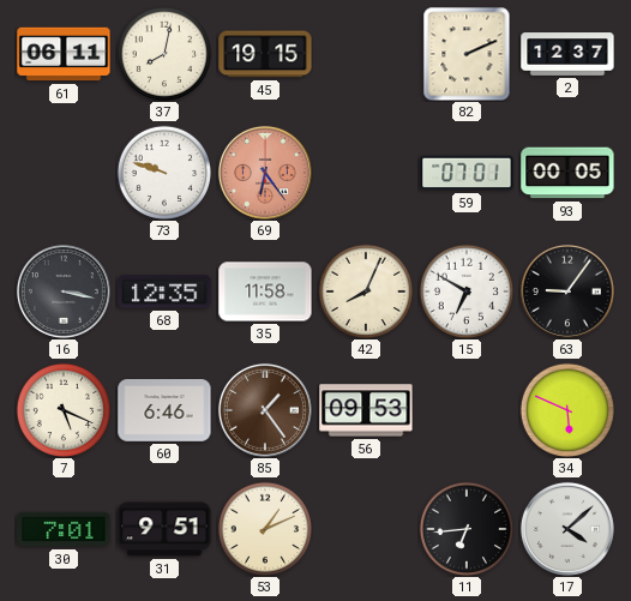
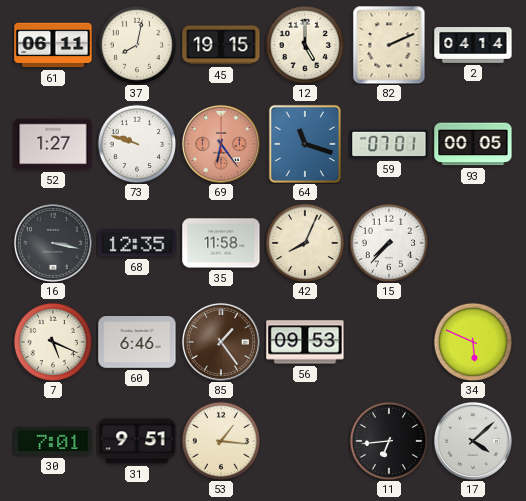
12: none -> 5:00
2: 12:37 -> 04:14
52: none -> 1:27
64: none -> 11:18
15: 6:50 -> 7:37
63: 9:06 -> none
53: 1:11 -> 1:16
